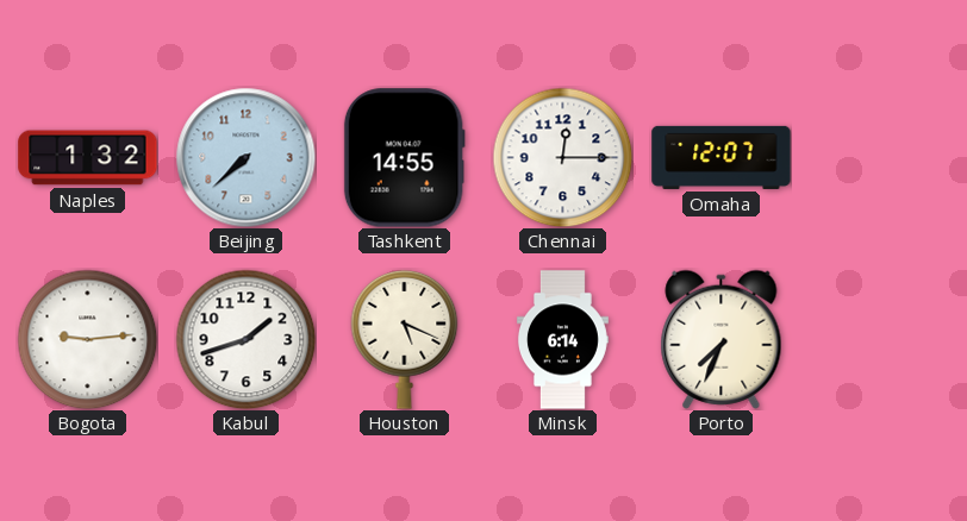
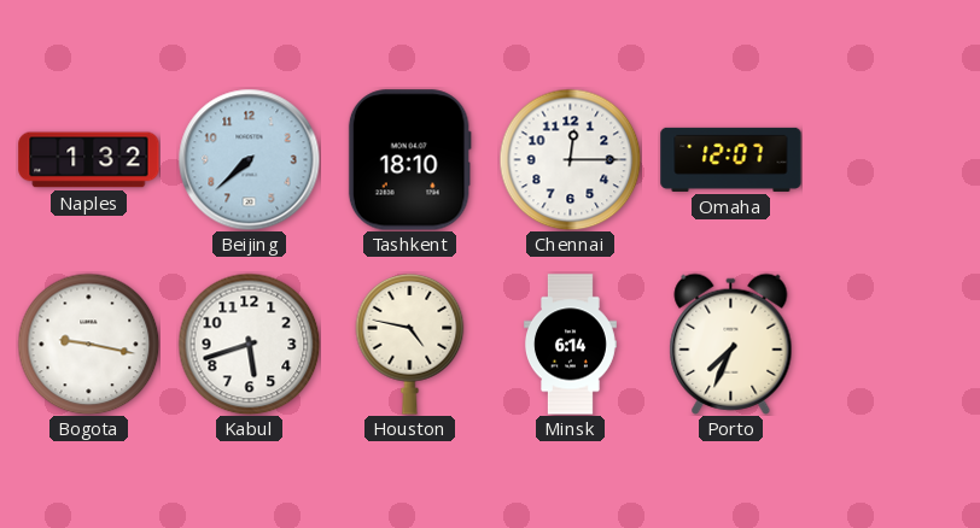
Tashkent: 14:55 -> 18:10
Bogota: 9:14 -> 9:17
Kabul: 1:42 -> 5:42
Houston: 5:19 -> 4:47
